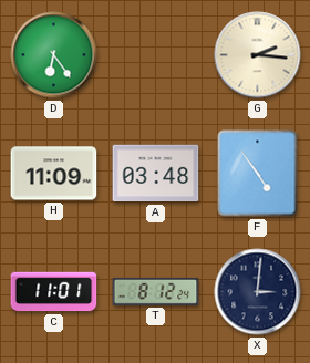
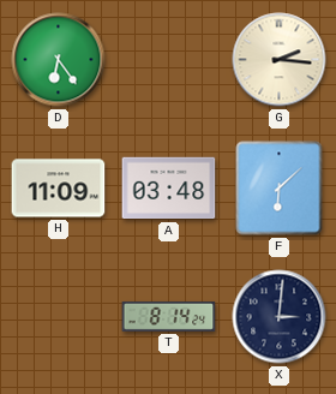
F: 4:54 -> 6:08
C: 11:01 -> none
T: 8:12 -> 8:14
